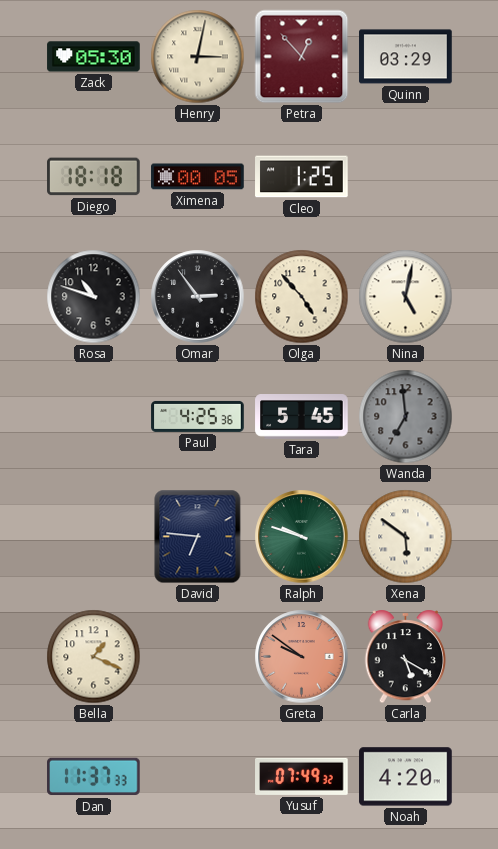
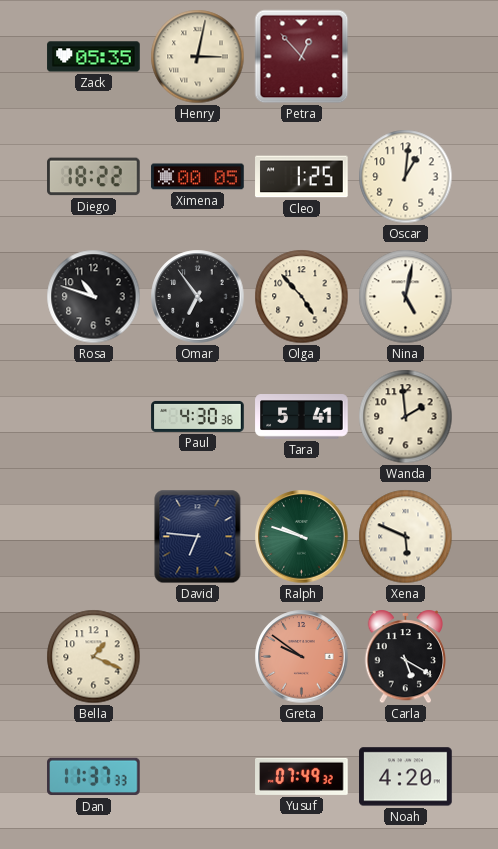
Zack: 05:30 -> 05:35
Quinn: 03:29 -> none
Diego: 18:18 -> 18:22
Oscar: none -> 1:01
Omar: 2:54 -> 6:54
Paul: 4:25 -> 4:30
Tara: 5:45 -> 5:41
Wanda: 6:59 -> 1:59
Wanda dial: grey -> cream
Xena: 5:51 -> 5:49
